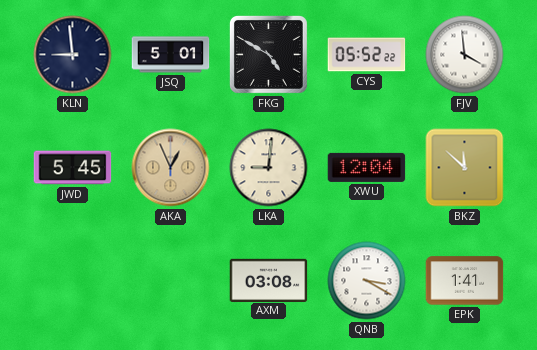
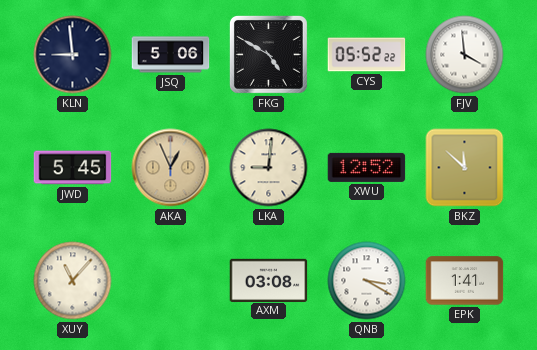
JSQ: 5:01 -> 5:06
XWU: 12:04 -> 12:52
XUY: none -> 11:07
